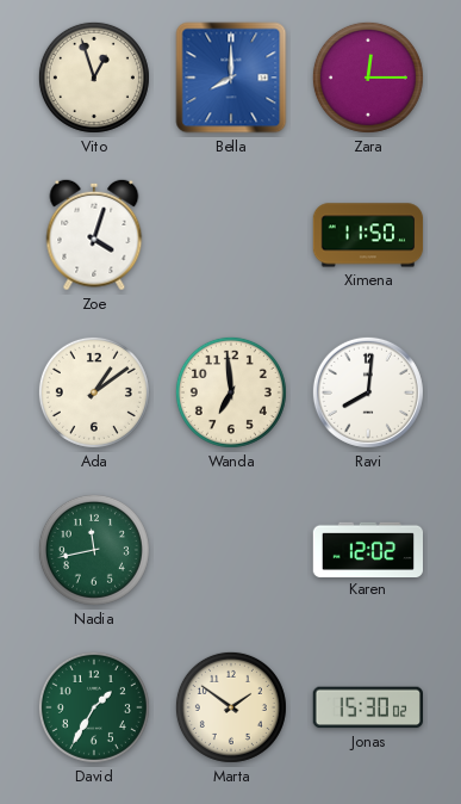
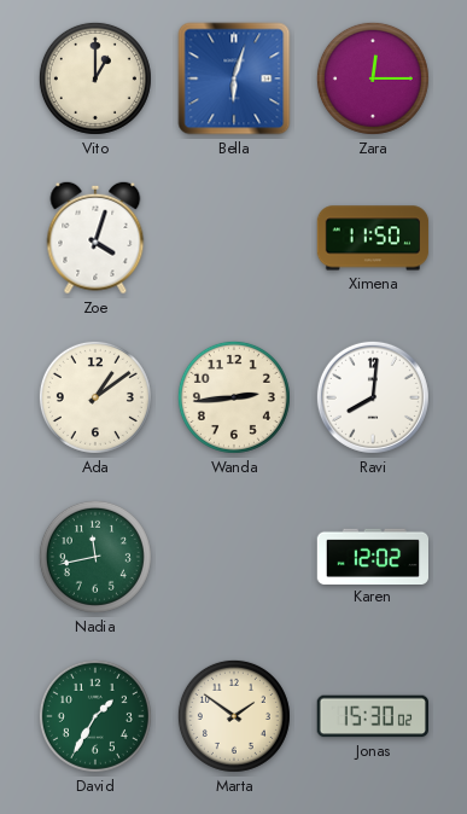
Vito: 12:57 -> 1:00
Bella: 8:00 -> 6:03
Wanda: 6:59 -> 2:44
